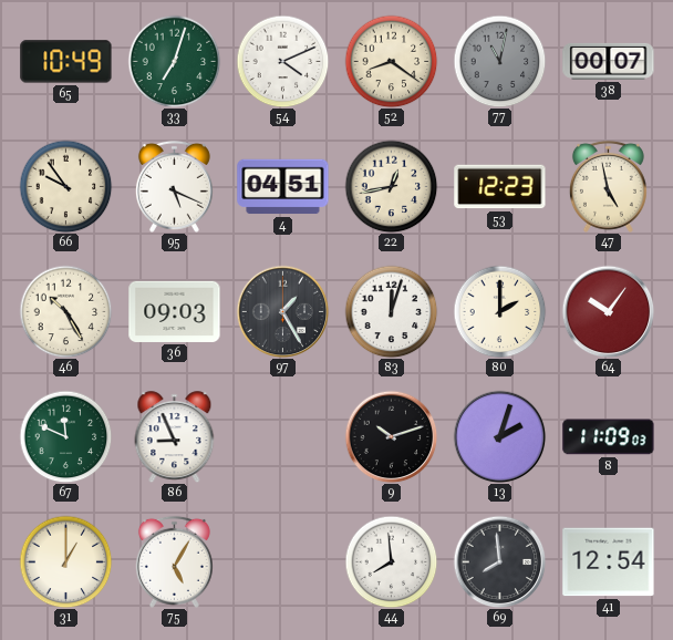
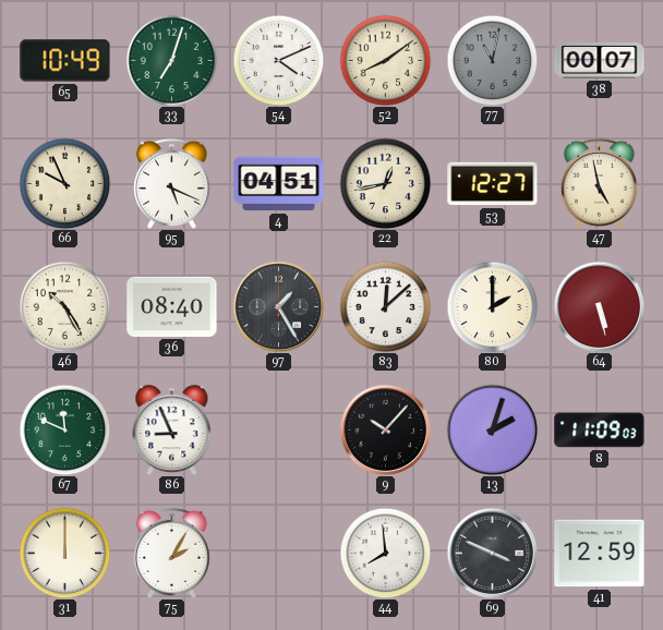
52: 8:21 -> 8:09
66: 9:54 -> 9:56
53: 12:23 -> 12:27
36: 09:03 -> 08:40
83: 12:03 -> 12:08
64: 10:06 -> 5:28
9: 10:12 -> 10:07
31: 1:00 -> 12:00
75: 5:05 -> 2:05
69: 7:59 -> 3:49
41: 12:54 -> 12:59
